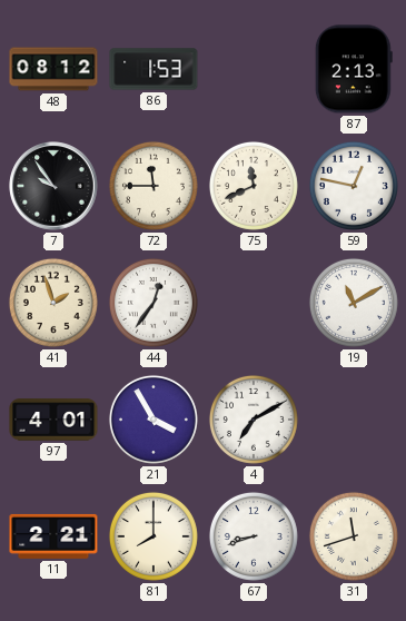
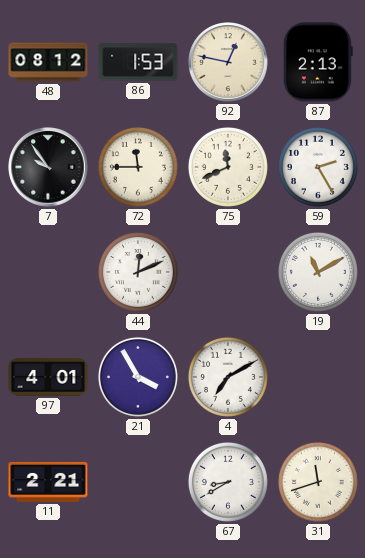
92: none -> 12:47
59: 12:47 -> 2:25
41: 1:57 -> none
44: 12:36 -> 12:11
81: 8:00 -> none
67: 8:42 -> 8:40
